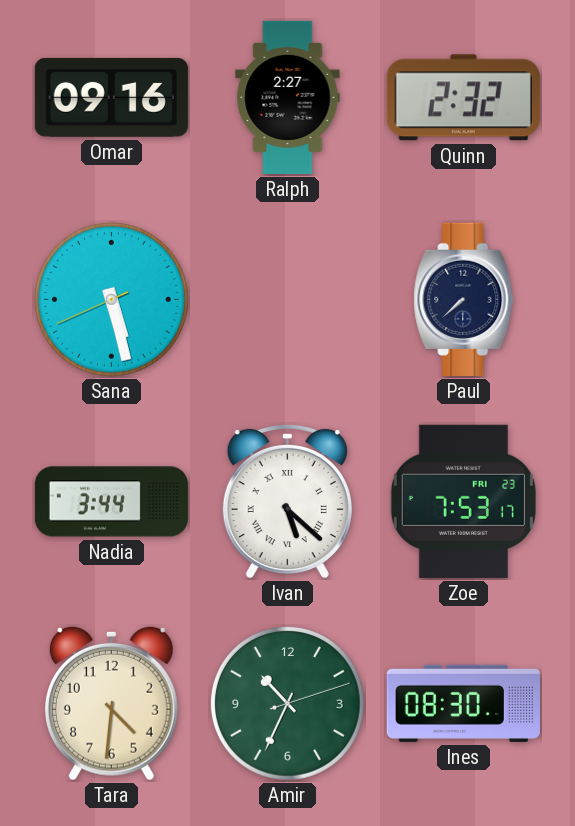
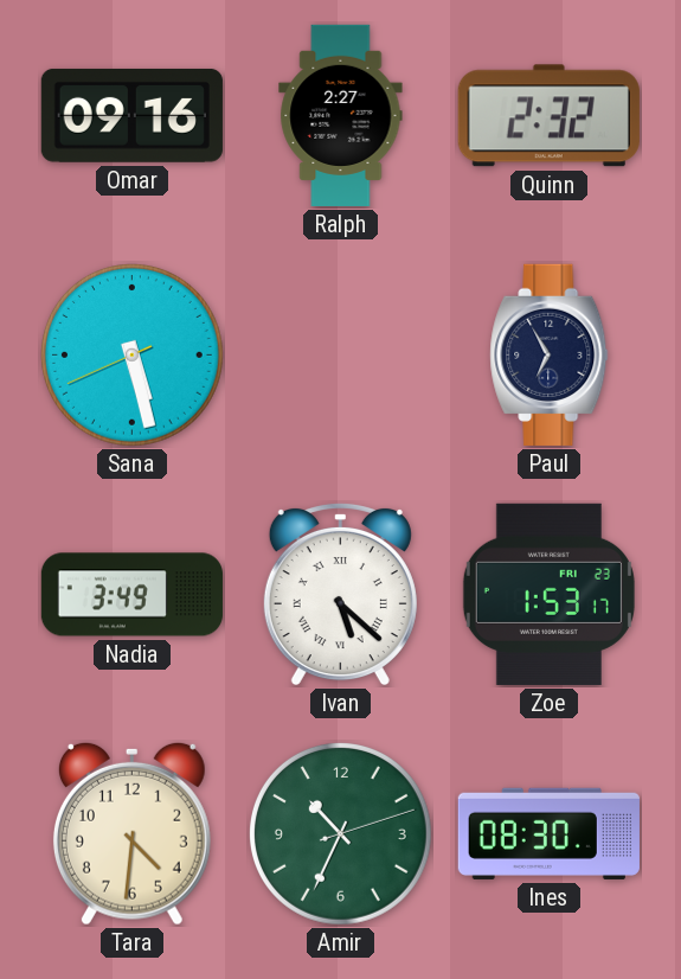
Paul: 7:38 -> 6:55
Nadia: 3:44 -> 3:49
Zoe: 7:53 -> 1:53
